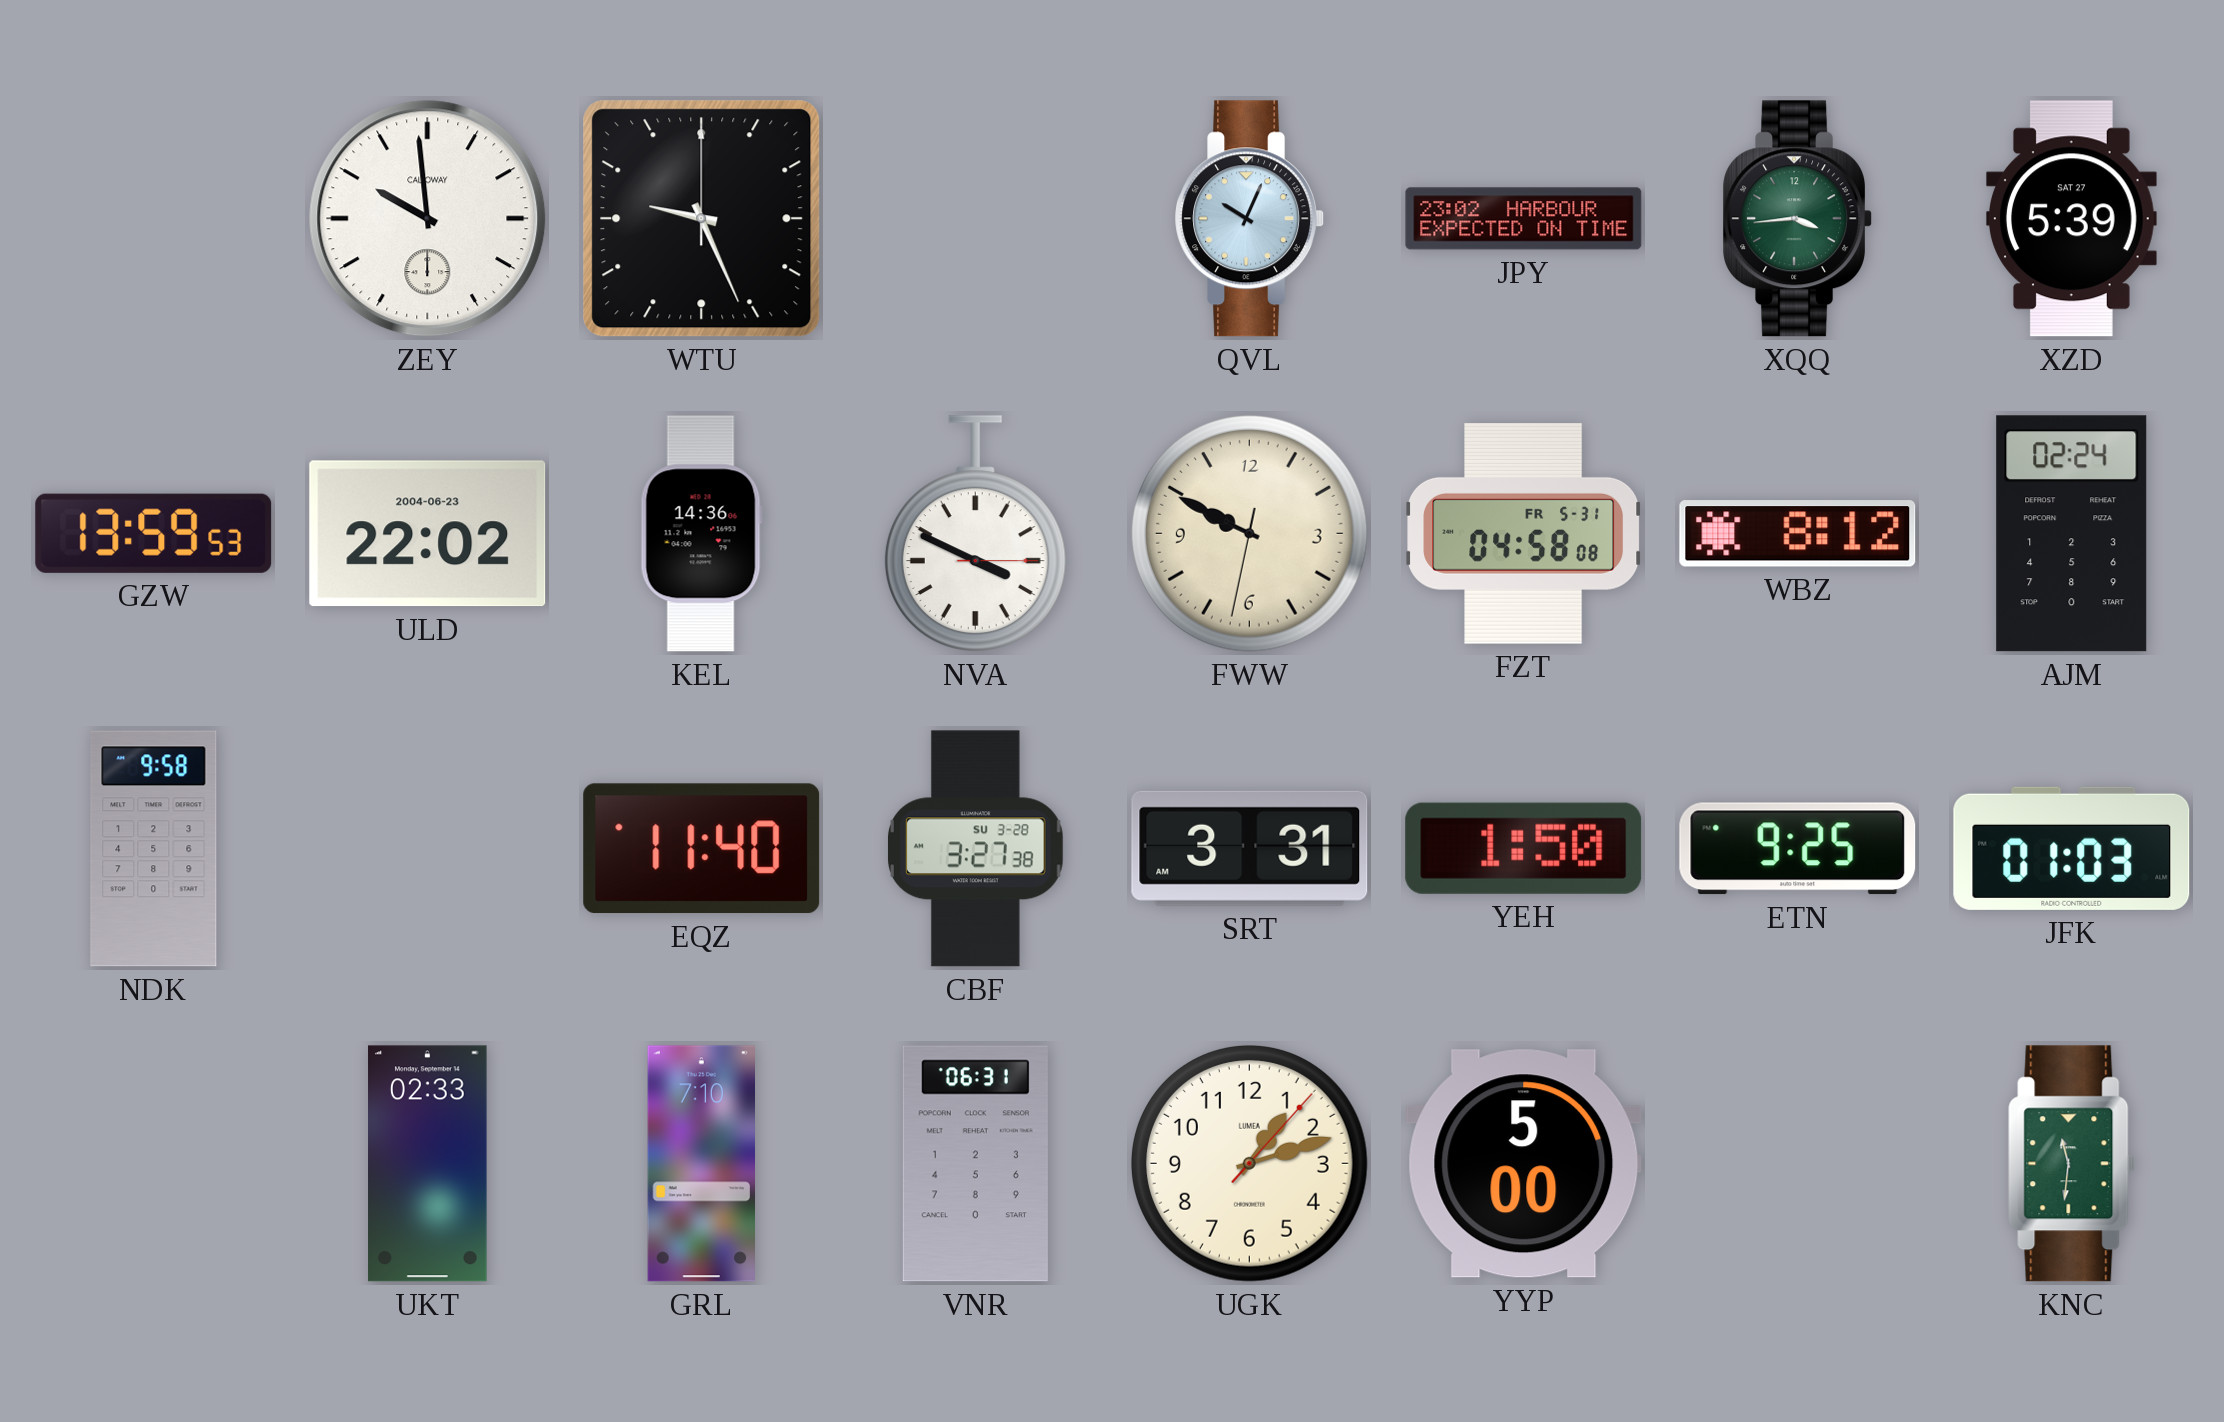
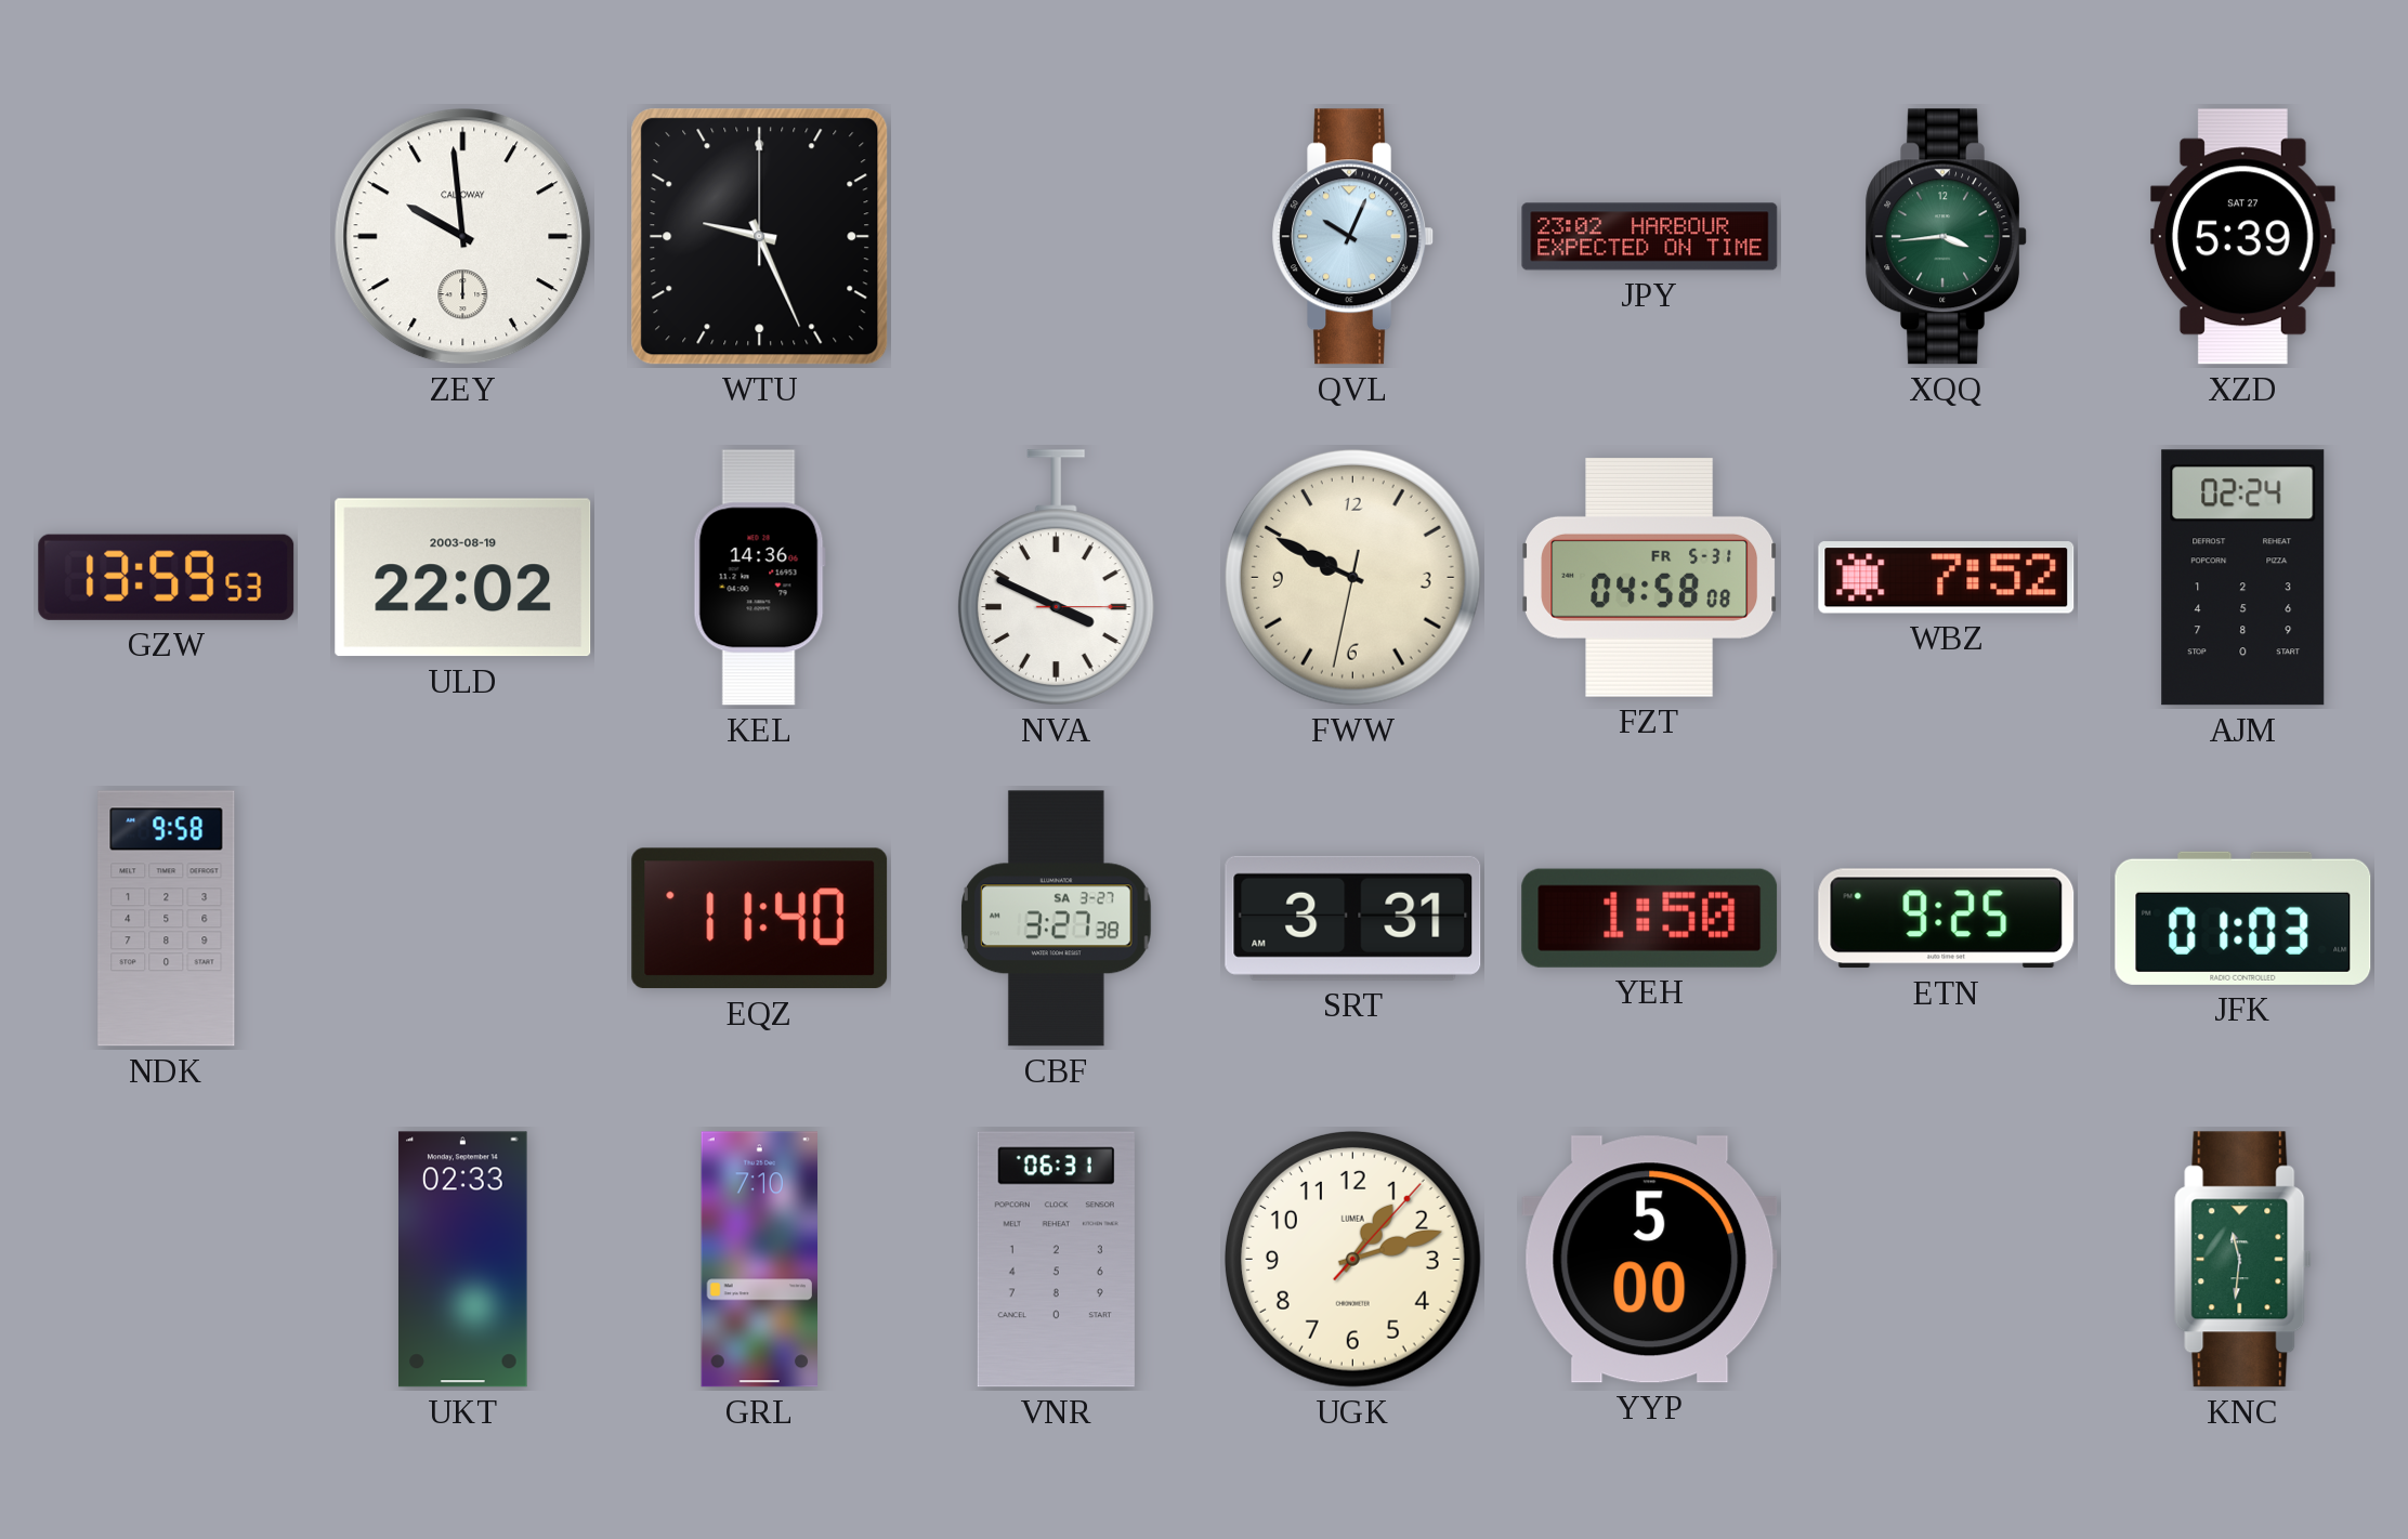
ULD date: 2004-06-23 -> 2003-08-19
WBZ: 8:12 -> 7:52
CBF date: SU 3-28 -> SA 3-27
